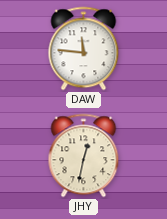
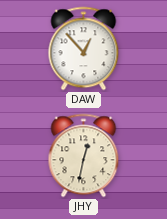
DAW: 11:46 -> 12:53
